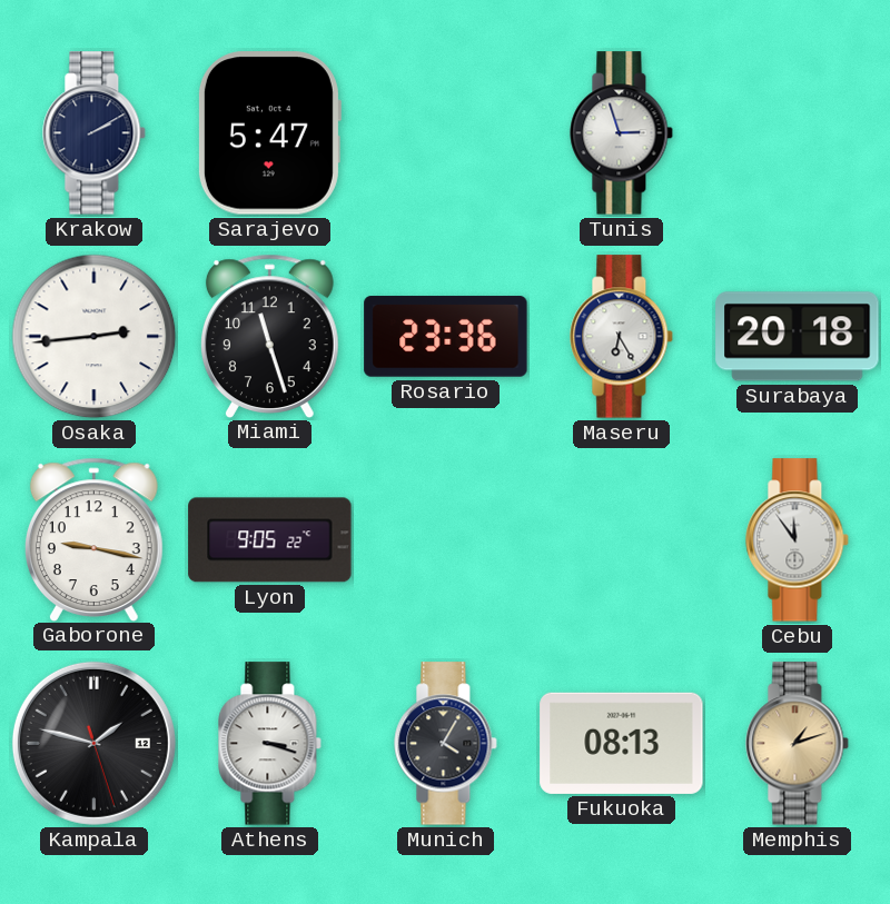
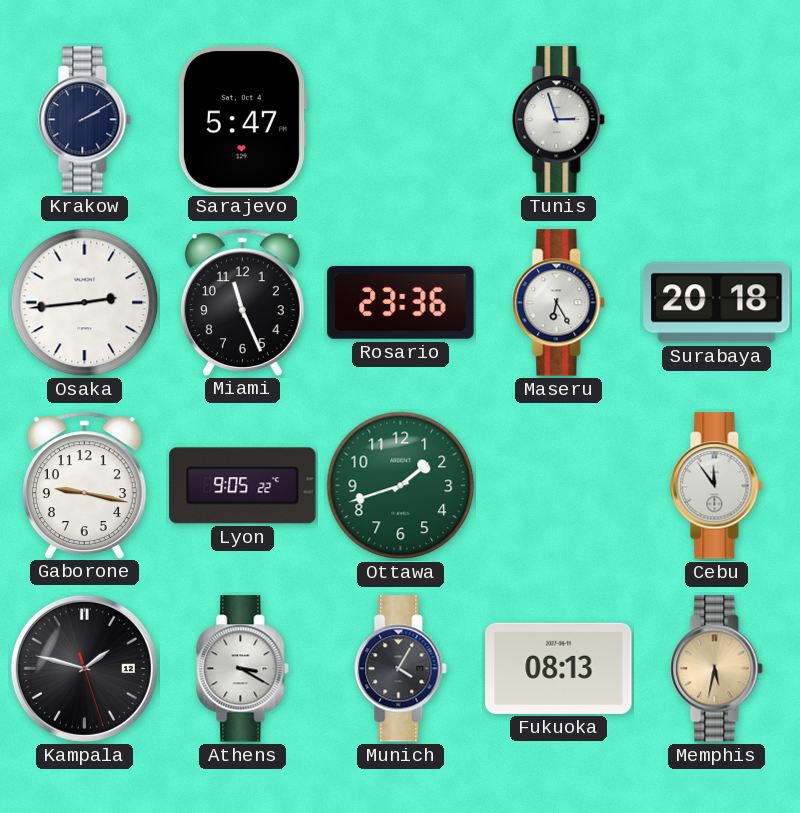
Miami: 11:27 -> 11:26
Ottawa: none -> 1:42
Athens: 3:18 -> 3:20
Memphis: 1:12 -> 5:32
